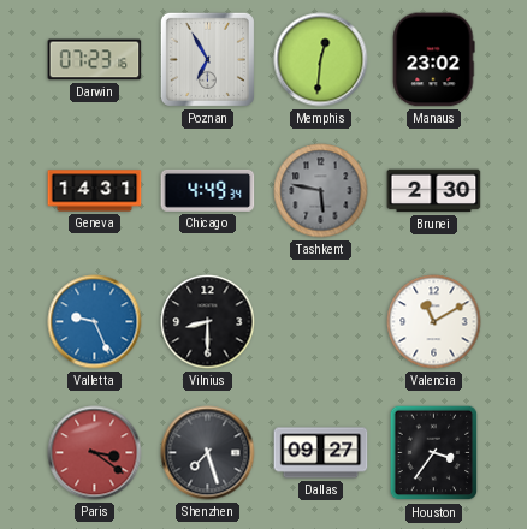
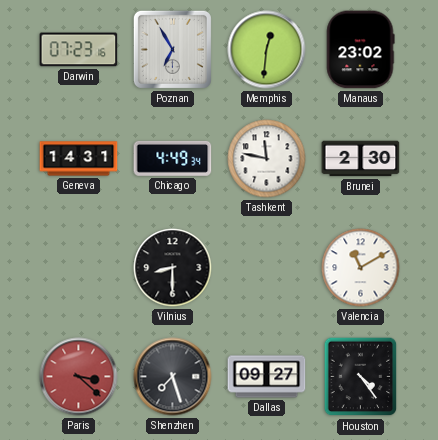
Tashkent: 5:47 -> 11:47
Tashkent dial: grey -> white
Valletta: 9:26 -> none
Paris: 3:21 -> 3:22
Houston: 3:36 -> 4:24
